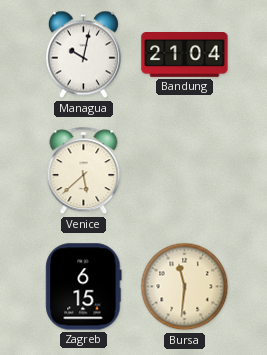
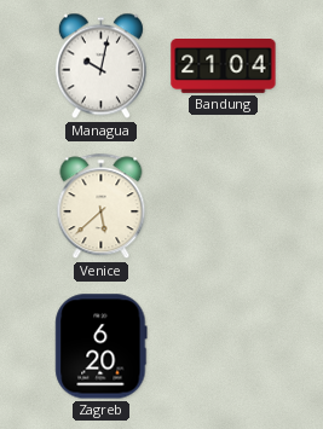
Zagreb: 6:15 -> 6:20
Bursa: 11:31 -> none
